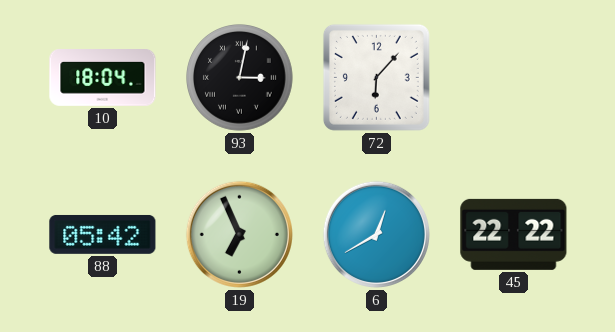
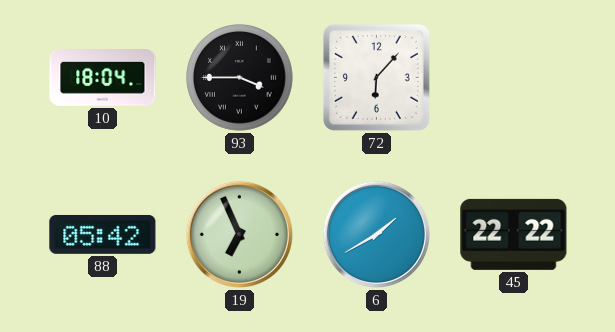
93: 3:02 -> 3:45
6: 12:40 -> 1:40
